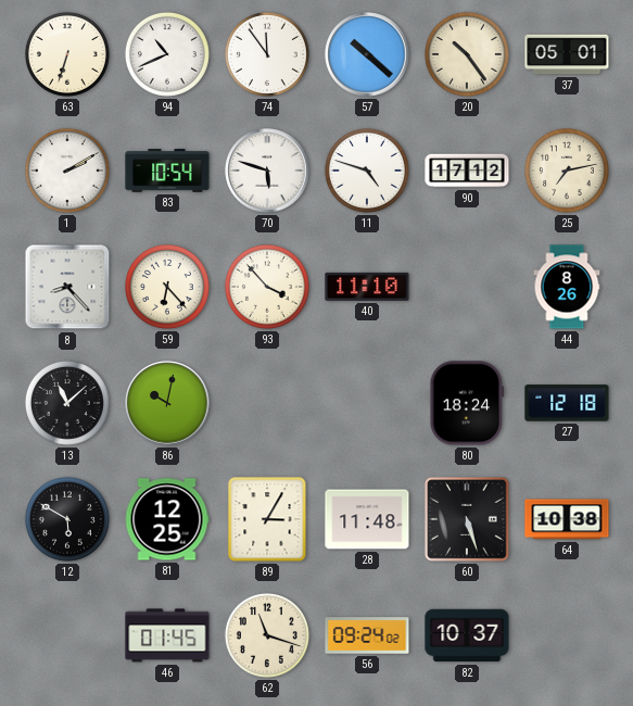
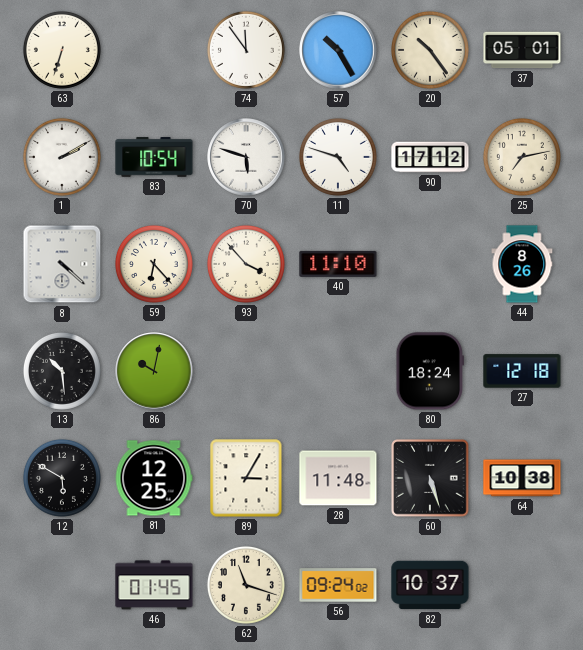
94: 10:41 -> none
57: 10:22 -> 10:25
8: 8:23 -> 4:22
13: 11:08 -> 10:29
